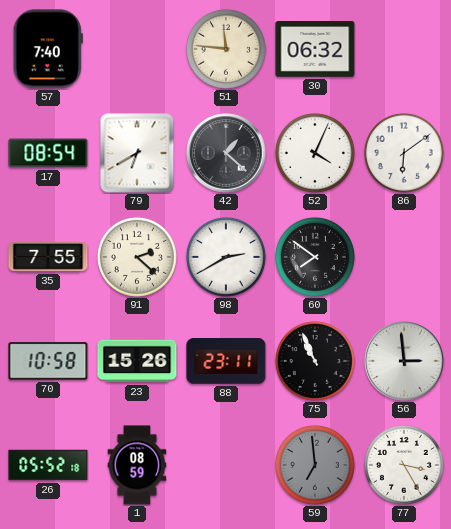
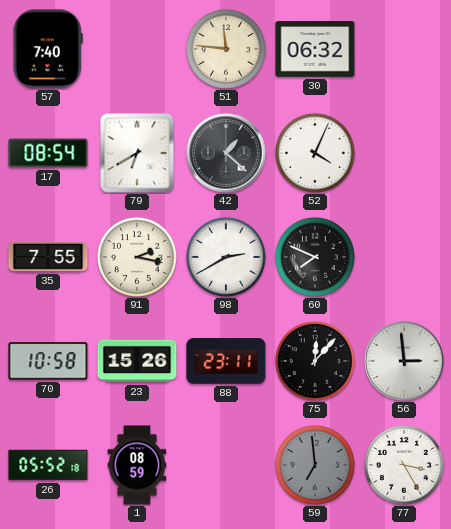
86: 6:09 -> none
91: 2:22 -> 2:17
60: 7:51 -> 7:49
75: 10:56 -> 12:07
